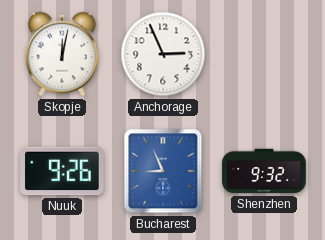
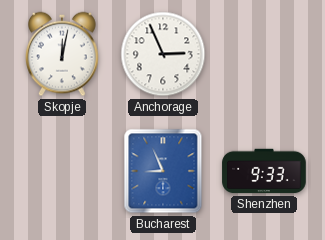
Nuuk: 9:26 -> none
Shenzhen: 9:32 -> 9:33
